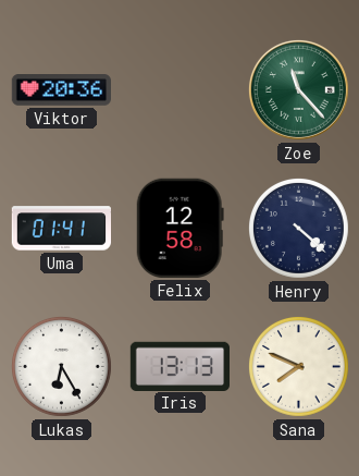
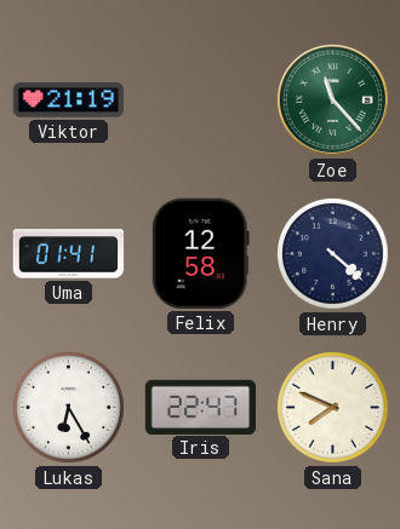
Viktor: 20:36 -> 21:19
Iris: 13:13 -> 22:47
